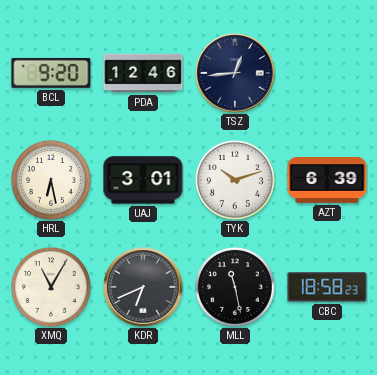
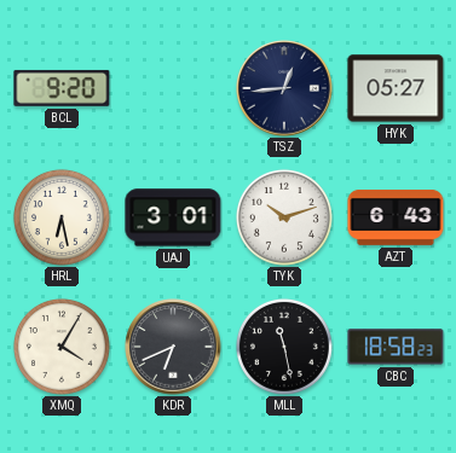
PDA: 12:46 -> none
HYK: none -> 05:27
AZT: 6:39 -> 6:43
XMQ: 11:05 -> 4:05
